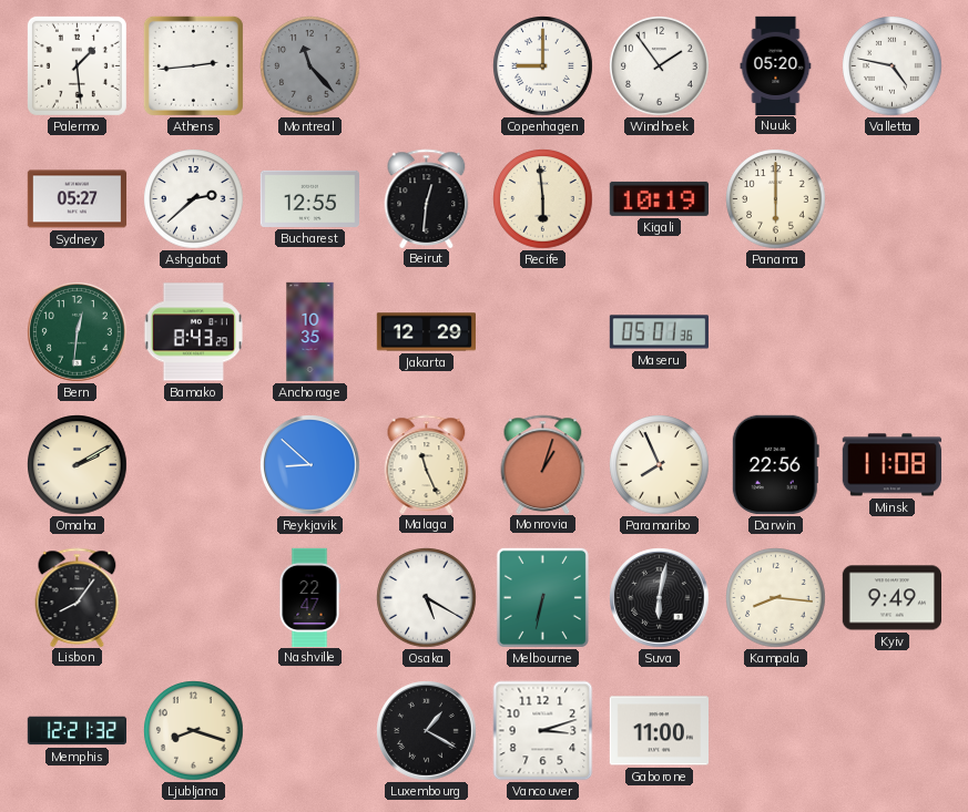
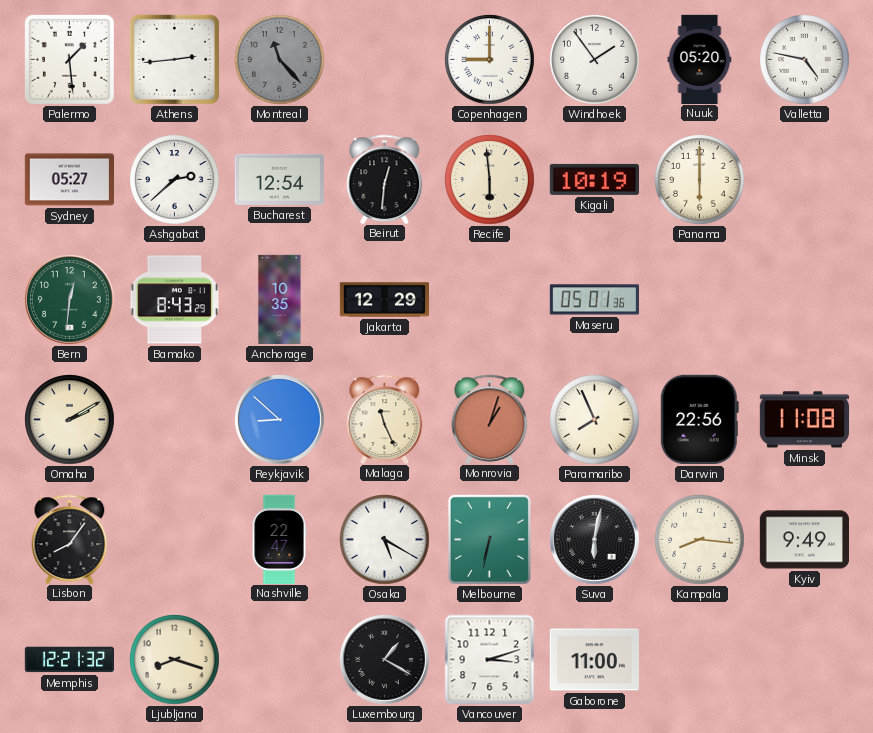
Bucharest: 12:55 -> 12:54
